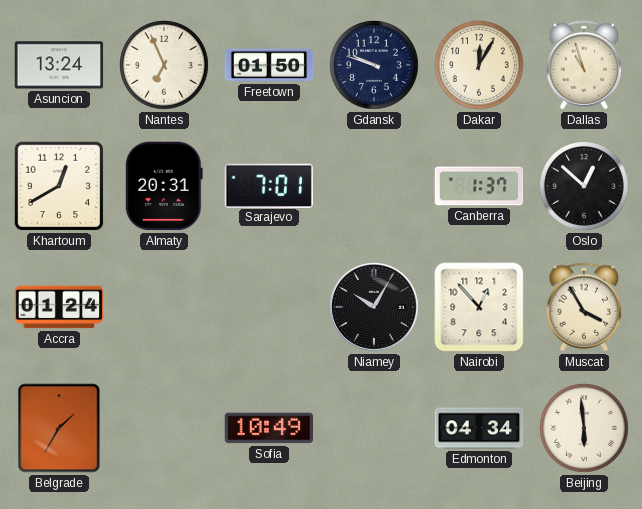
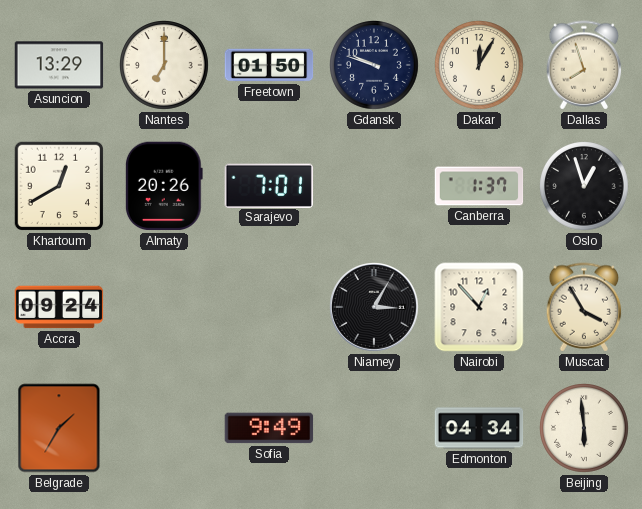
Asuncion: 13:24 -> 13:29
Nantes: 6:56 -> 7:00
Dallas: 10:57 -> 7:57
Almaty: 20:31 -> 20:26
Oslo: 12:52 -> 12:57
Accra: 01:24 -> 09:24
Niamey: 10:05 -> 3:05
Sofia: 10:49 -> 9:49
